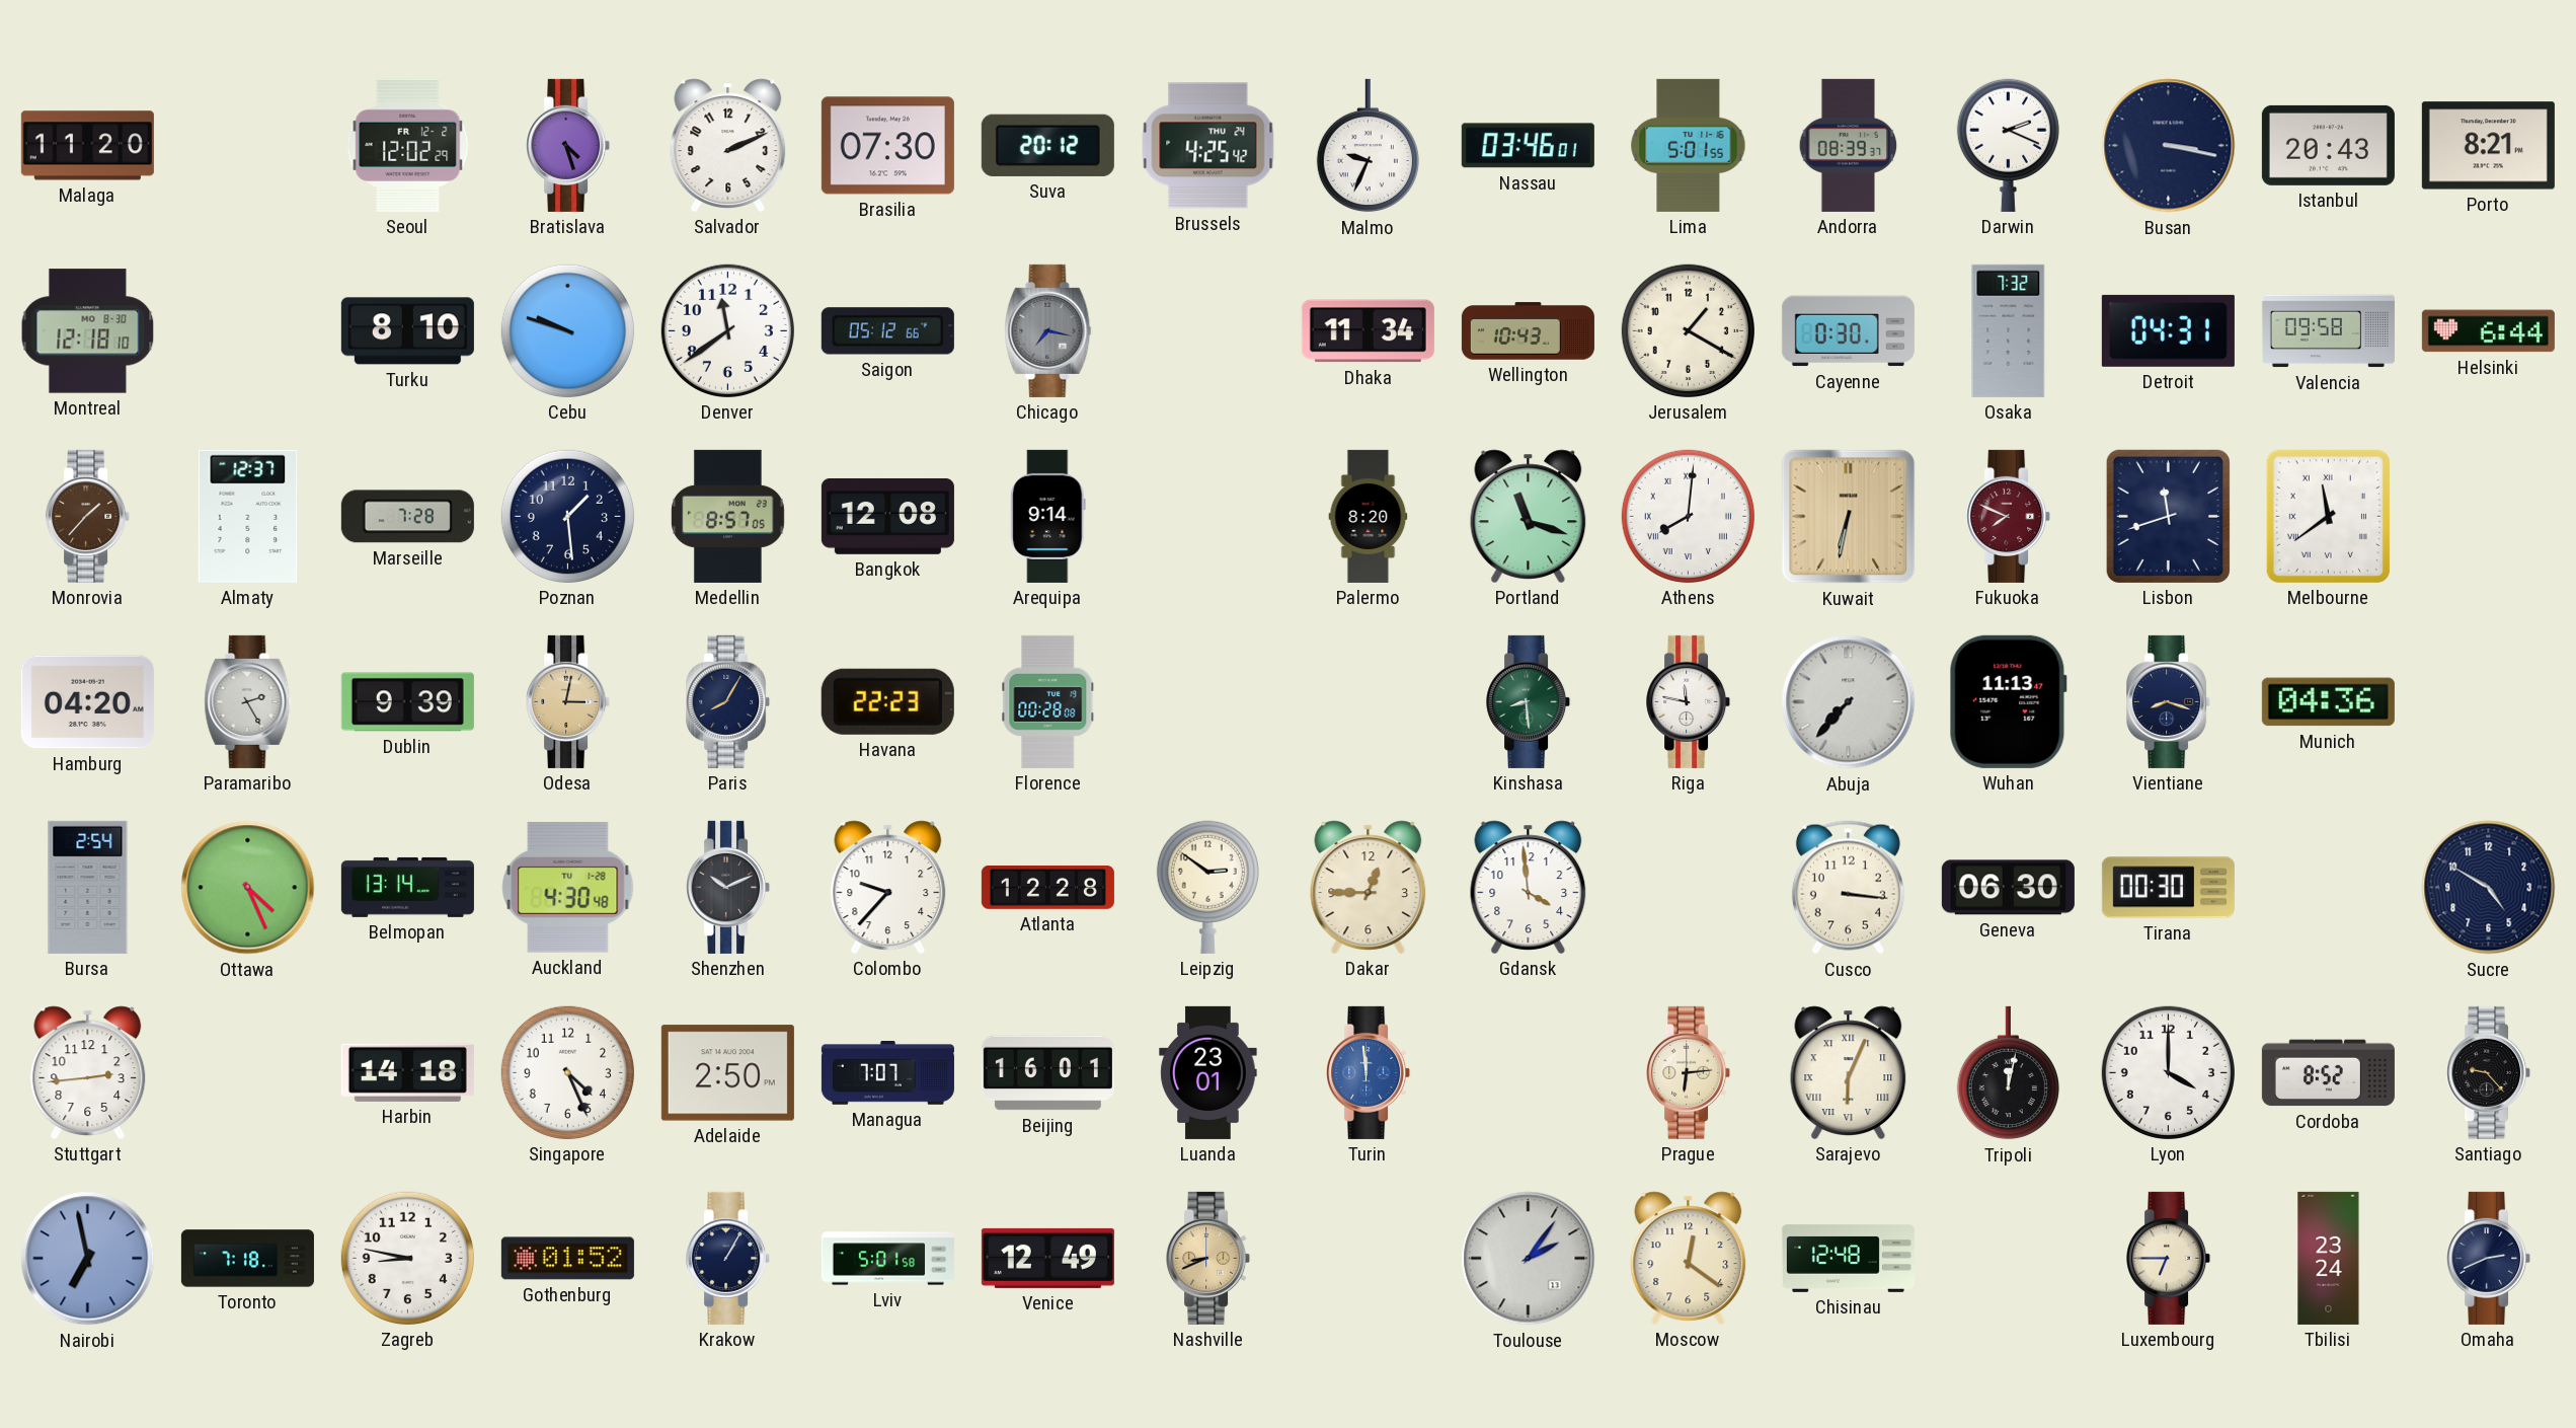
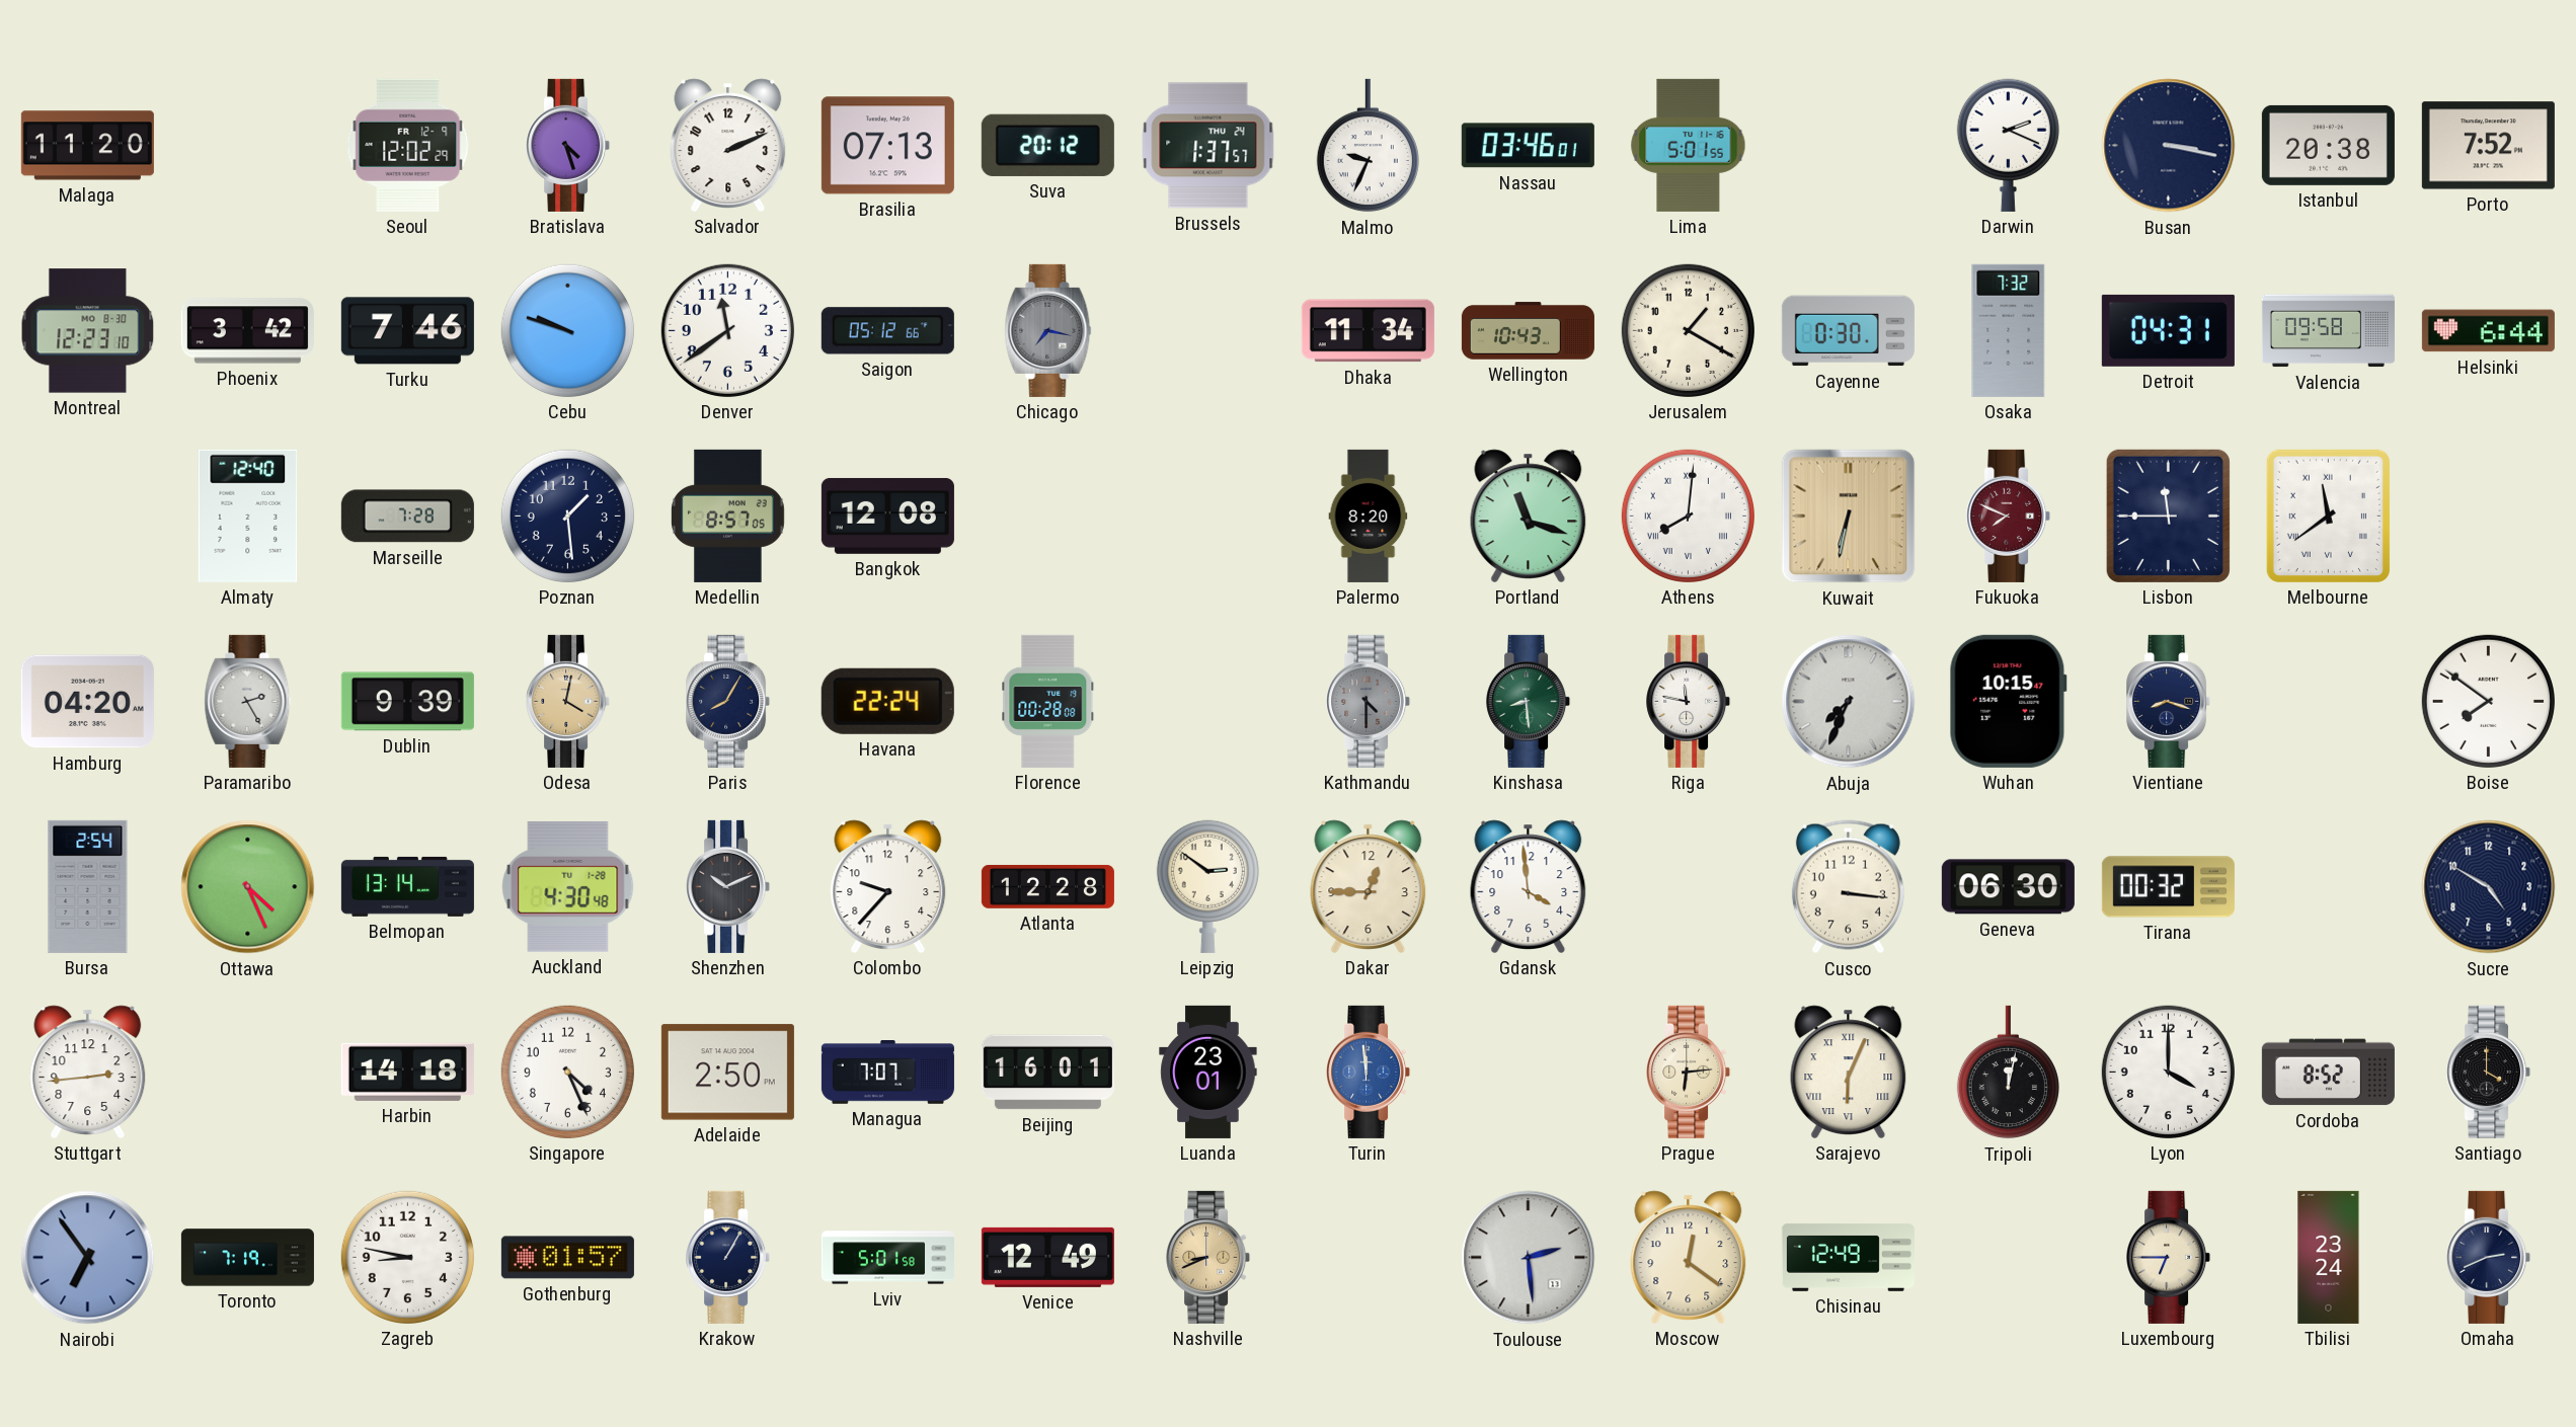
Seoul date: FR 12-2 -> FR 12-9
Brasilia: 07:30 -> 07:13
Brussels: 4:25 -> 1:37
Andorra: 08:39 -> none
Istanbul: 20:43 -> 20:38
Porto: 8:21 -> 7:52
Montreal: 12:18 -> 12:23
Phoenix: none -> 3:42
Turku: 8:10 -> 7:46
Monrovia: 1:37 -> none
Almaty: 12:37 -> 12:40
Arequipa: 9:14 -> none
Lisbon: 11:42 -> 11:45
Odesa: 3:02 -> 4:02
Havana: 22:23 -> 22:24
Kathmandu: none -> 4:30
Abuja: 7:37 -> 7:34
Wuhan: 11:13 -> 10:15
Munich: 04:36 -> none
Boise: none -> 7:51
Tirana: 00:30 -> 00:32
Santiago: 9:23 -> 4:00
Nairobi: 6:58 -> 6:54
Toronto: 7:18 -> 7:19
Gothenburg: 01:52 -> 01:57
Toulouse: 2:06 -> 2:29
Chisinau: 12:48 -> 12:49
